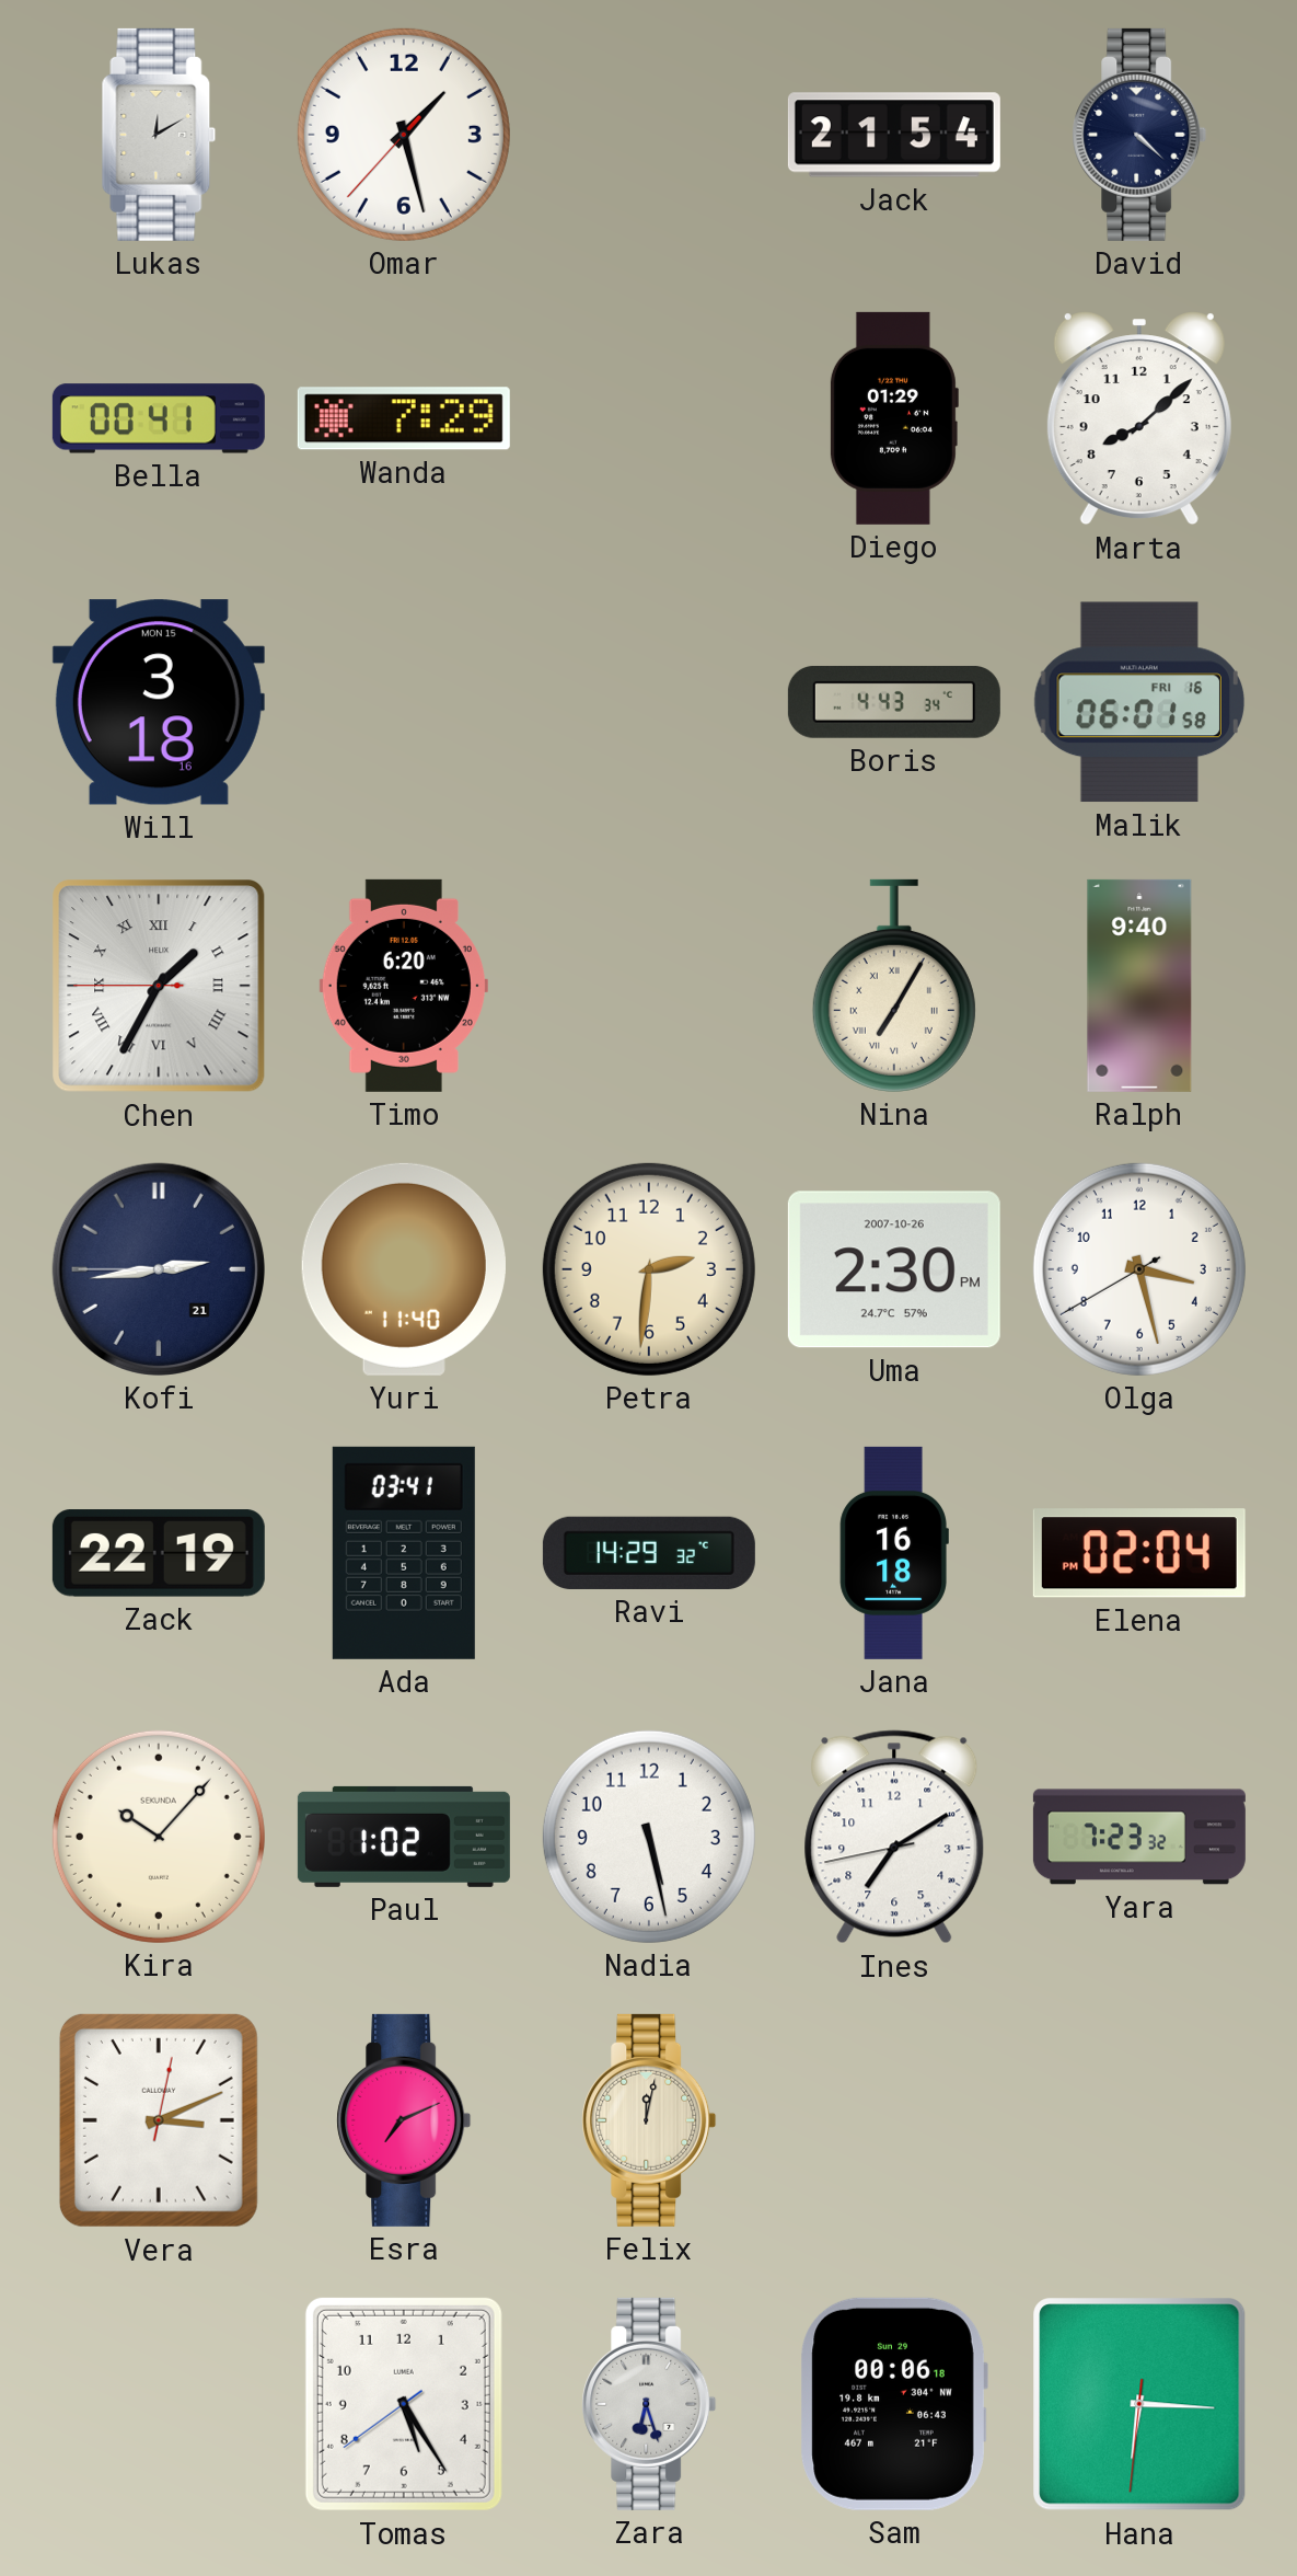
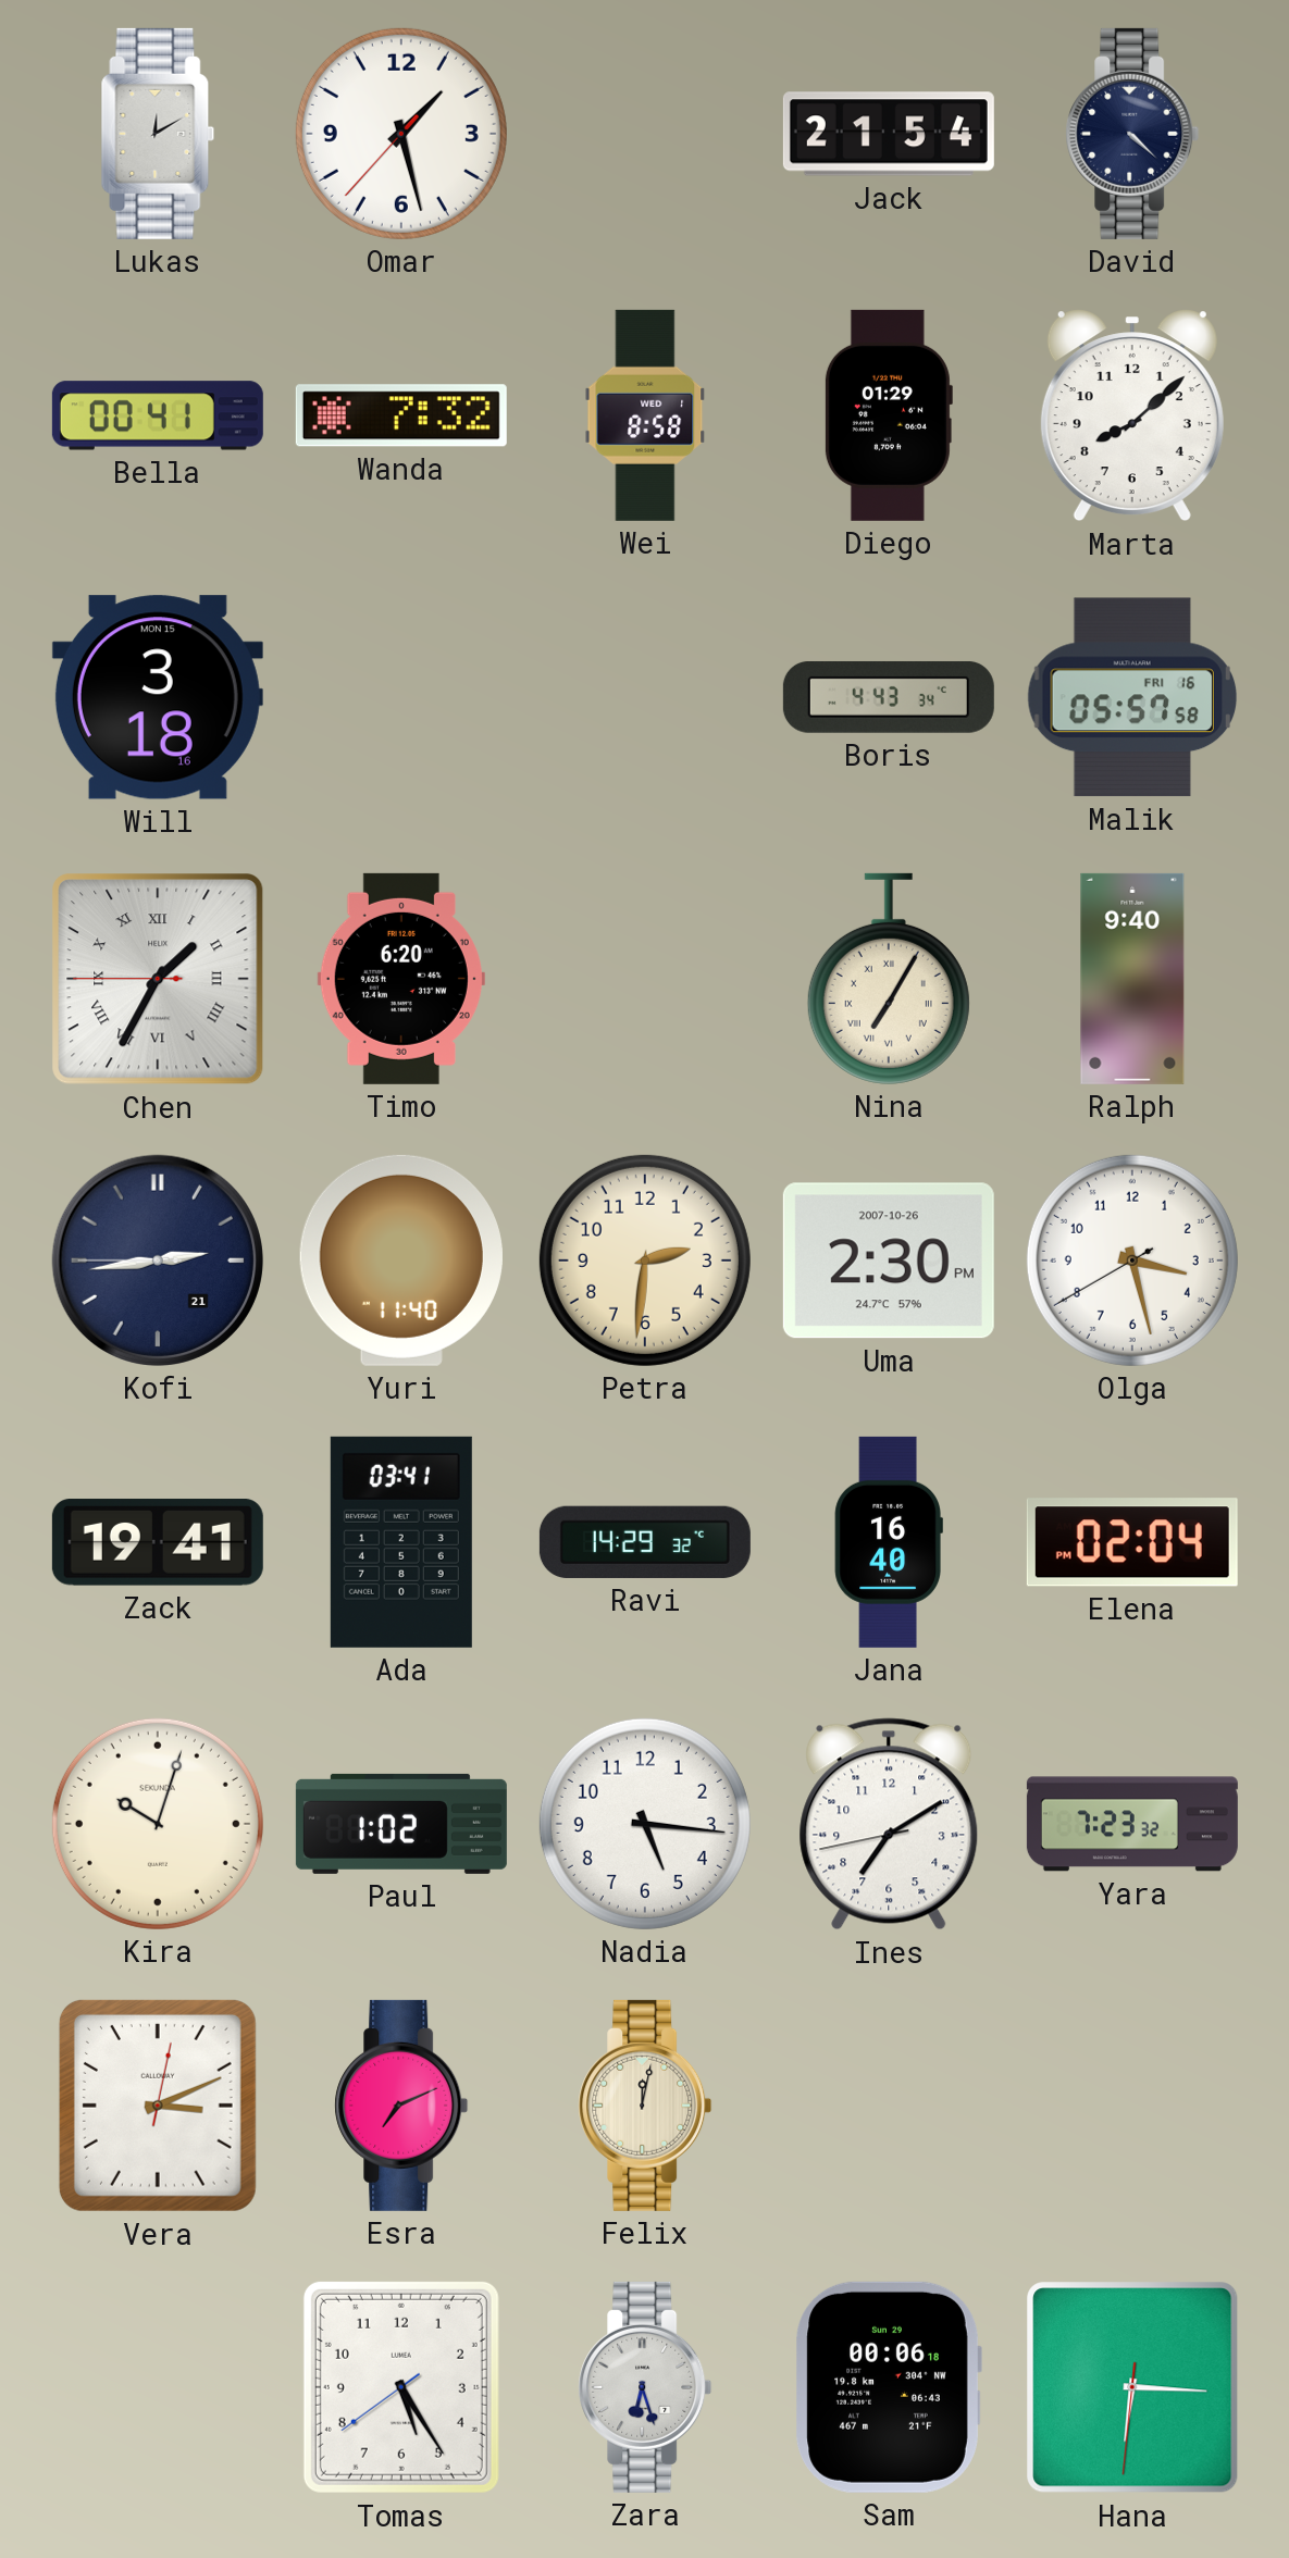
Wanda: 7:29 -> 7:32
Wei: none -> 8:58
Malik: 06:01 -> 05:57
Zack: 22:19 -> 19:41
Jana: 16:18 -> 16:40
Kira: 10:07 -> 10:03
Nadia: 5:28 -> 5:16
